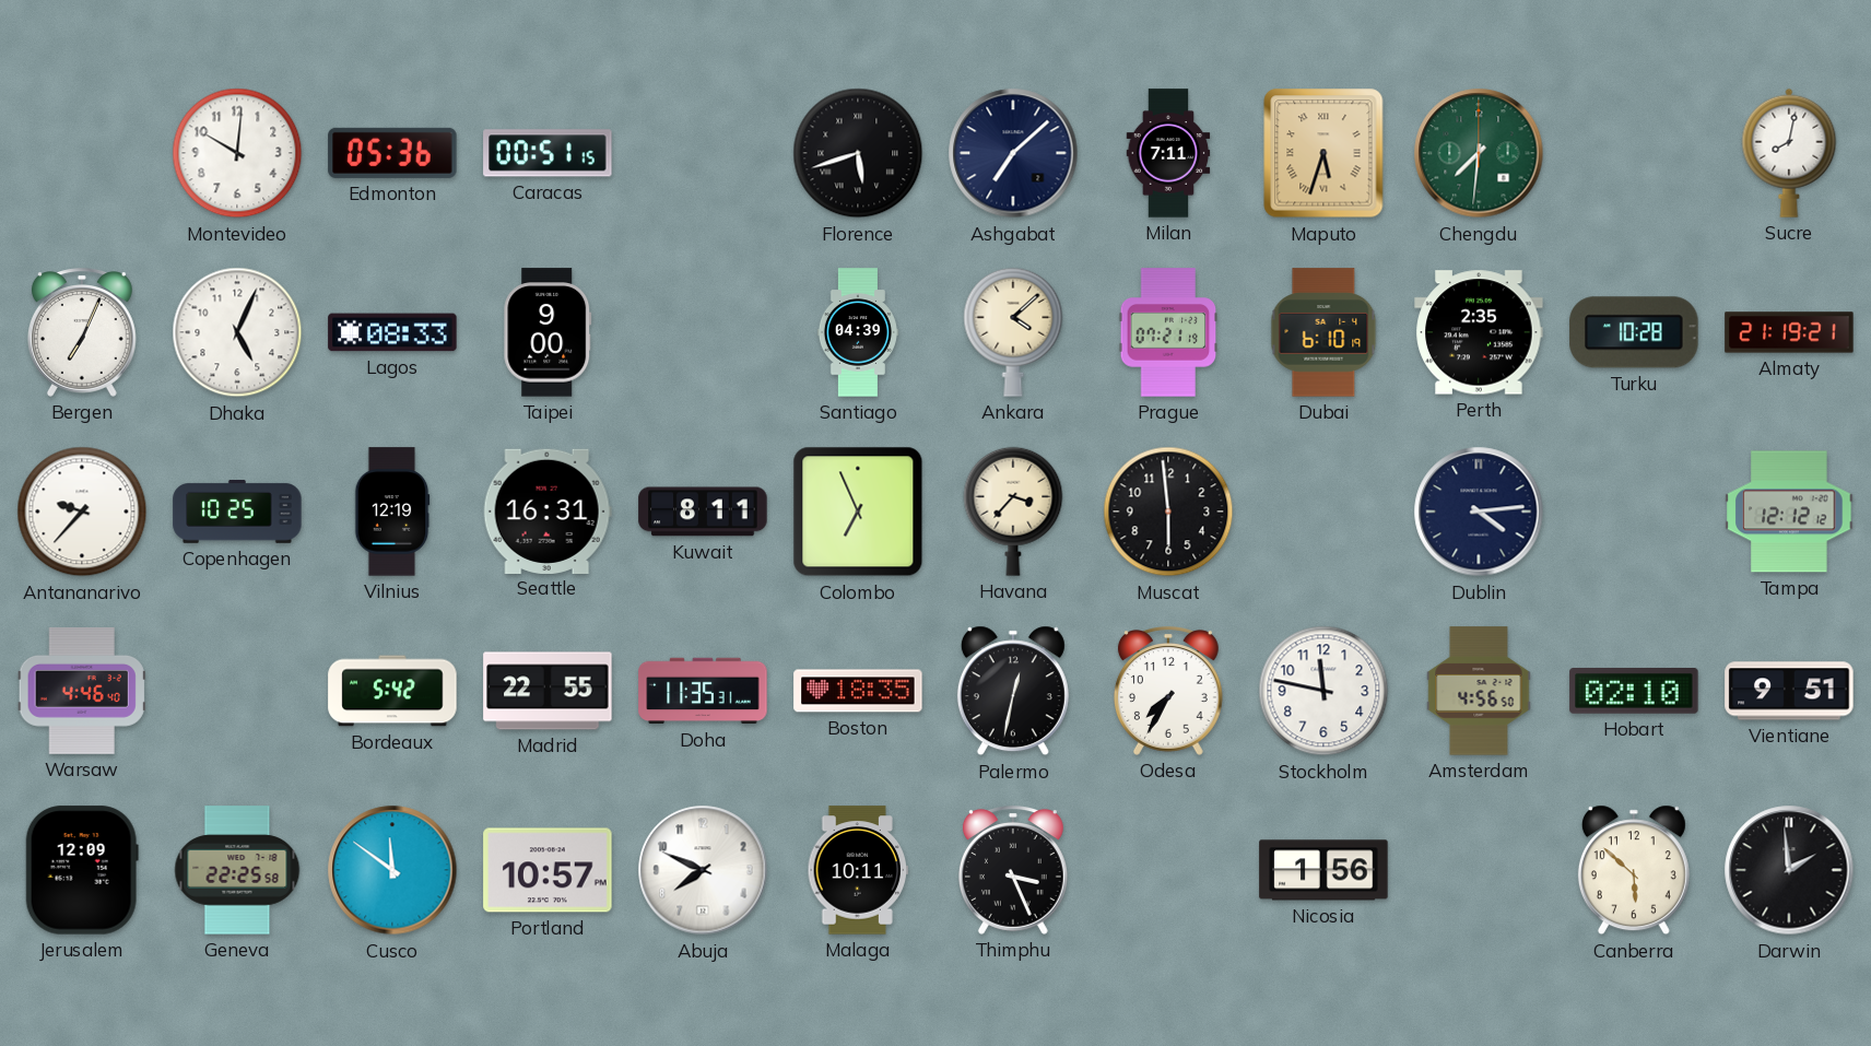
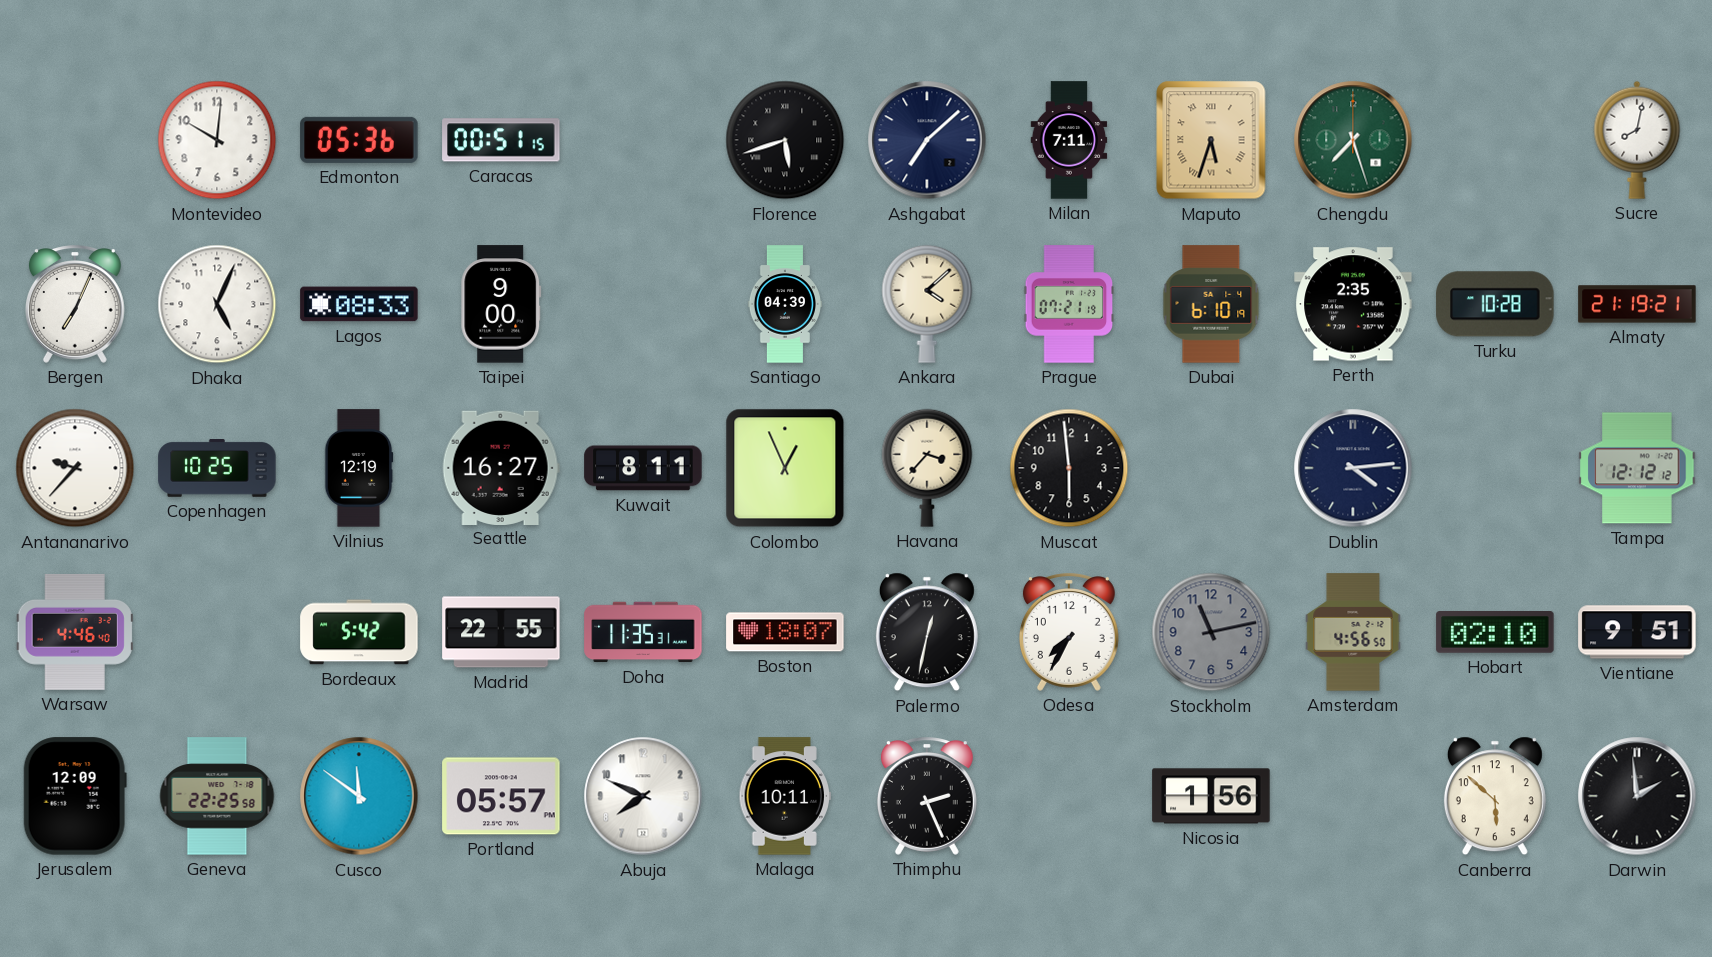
Chengdu: 7:31 -> 7:27
Seattle: 16:31 -> 16:27
Colombo: 6:56 -> 12:56
Boston: 18:35 -> 18:07
Stockholm: 11:47 -> 11:13
Stockholm dial: white -> grey
Portland: 10:57 -> 05:57
Thimphu: 3:26 -> 2:26
